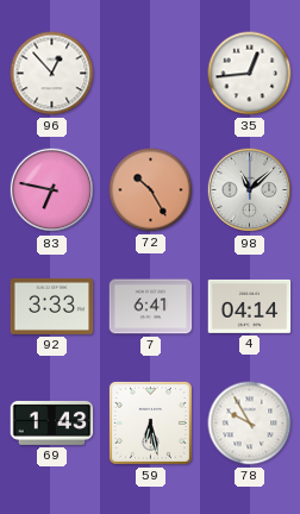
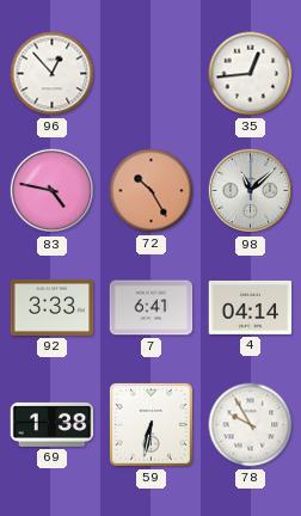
83: 6:47 -> 4:47
69: 1:43 -> 1:38
59: 6:28 -> 6:32
